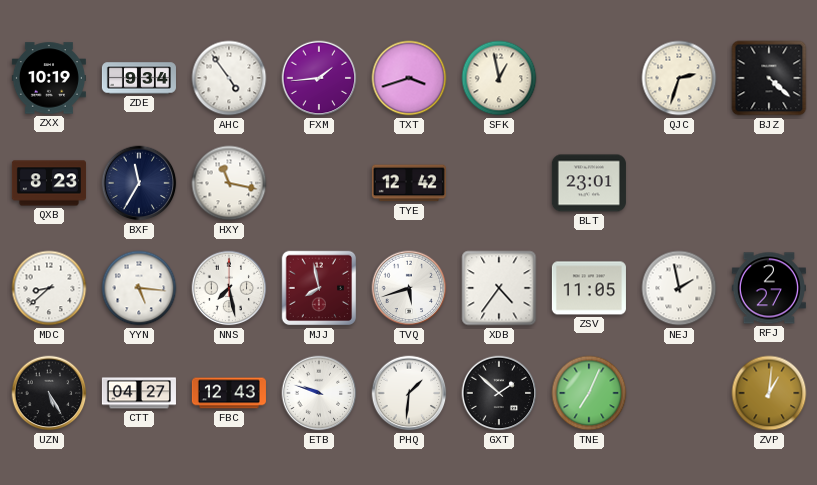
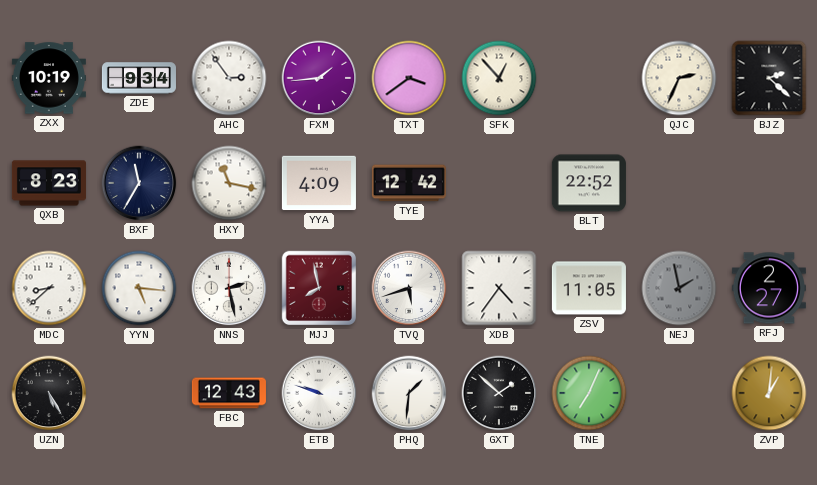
AHC: 4:54 -> 2:54
TXT: 3:42 -> 3:39
SFK: 12:58 -> 12:53
QJC: 2:33 -> 2:34
BJZ: 4:22 -> 2:22
YYA: none -> 4:09
BLT: 23:01 -> 22:52
NNS: 7:28 -> 2:28
NEJ dial: white -> grey
CTT: 04:27 -> none
